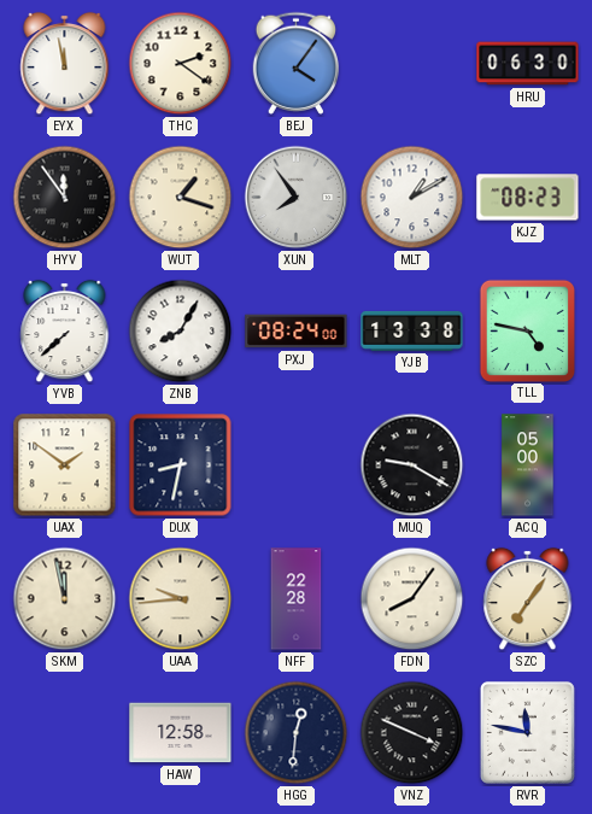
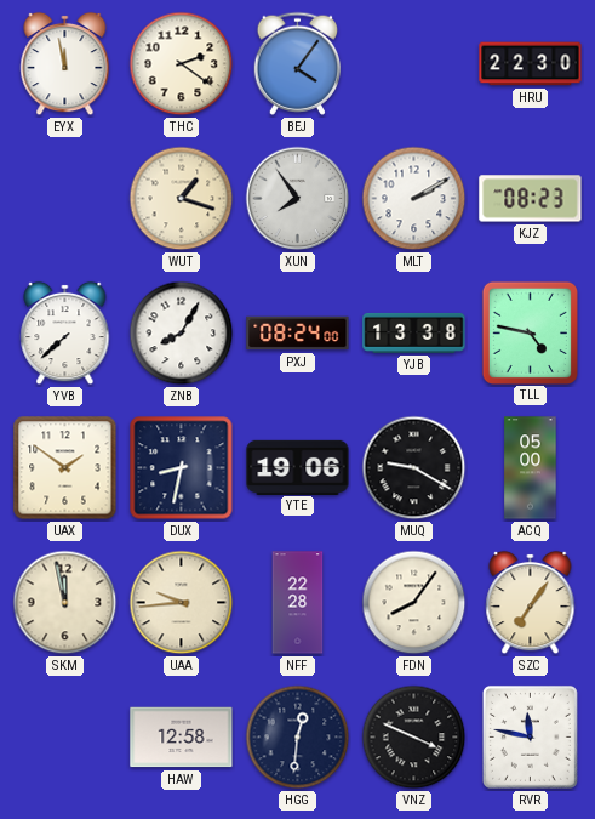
HRU: 06:30 -> 22:30
HYV: 11:54 -> none
MLT: 1:10 -> 2:10
YTE: none -> 19:06
